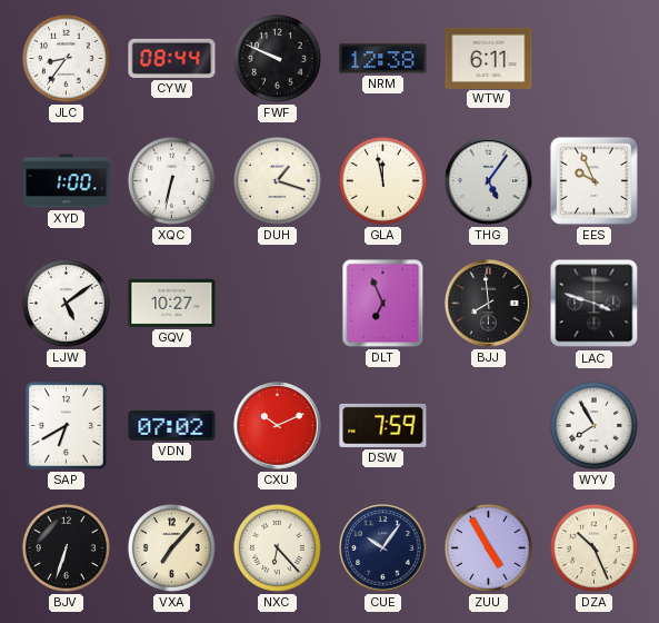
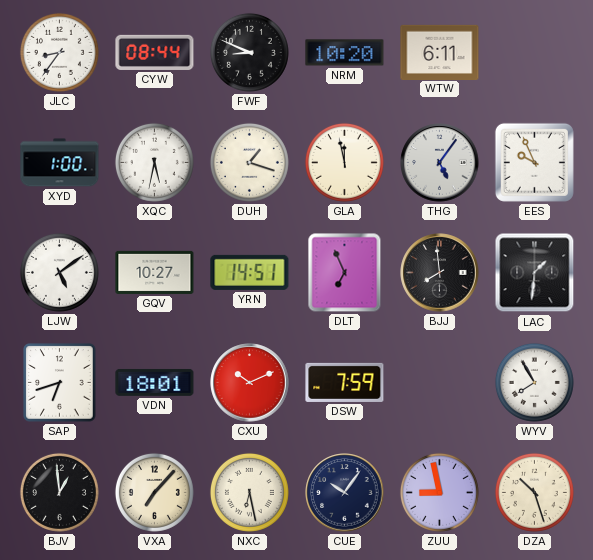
FWF: 9:49 -> 8:49
NRM: 12:38 -> 10:20
XQC: 6:32 -> 5:32
YRN: none -> 14:51
LAC: 3:48 -> 1:31
SAP: 6:40 -> 6:42
VDN: 07:02 -> 18:01
BJV: 6:33 -> 12:59
NXC: 6:23 -> 6:28
ZUU: 4:55 -> 8:58
DZA: 10:26 -> 10:27
